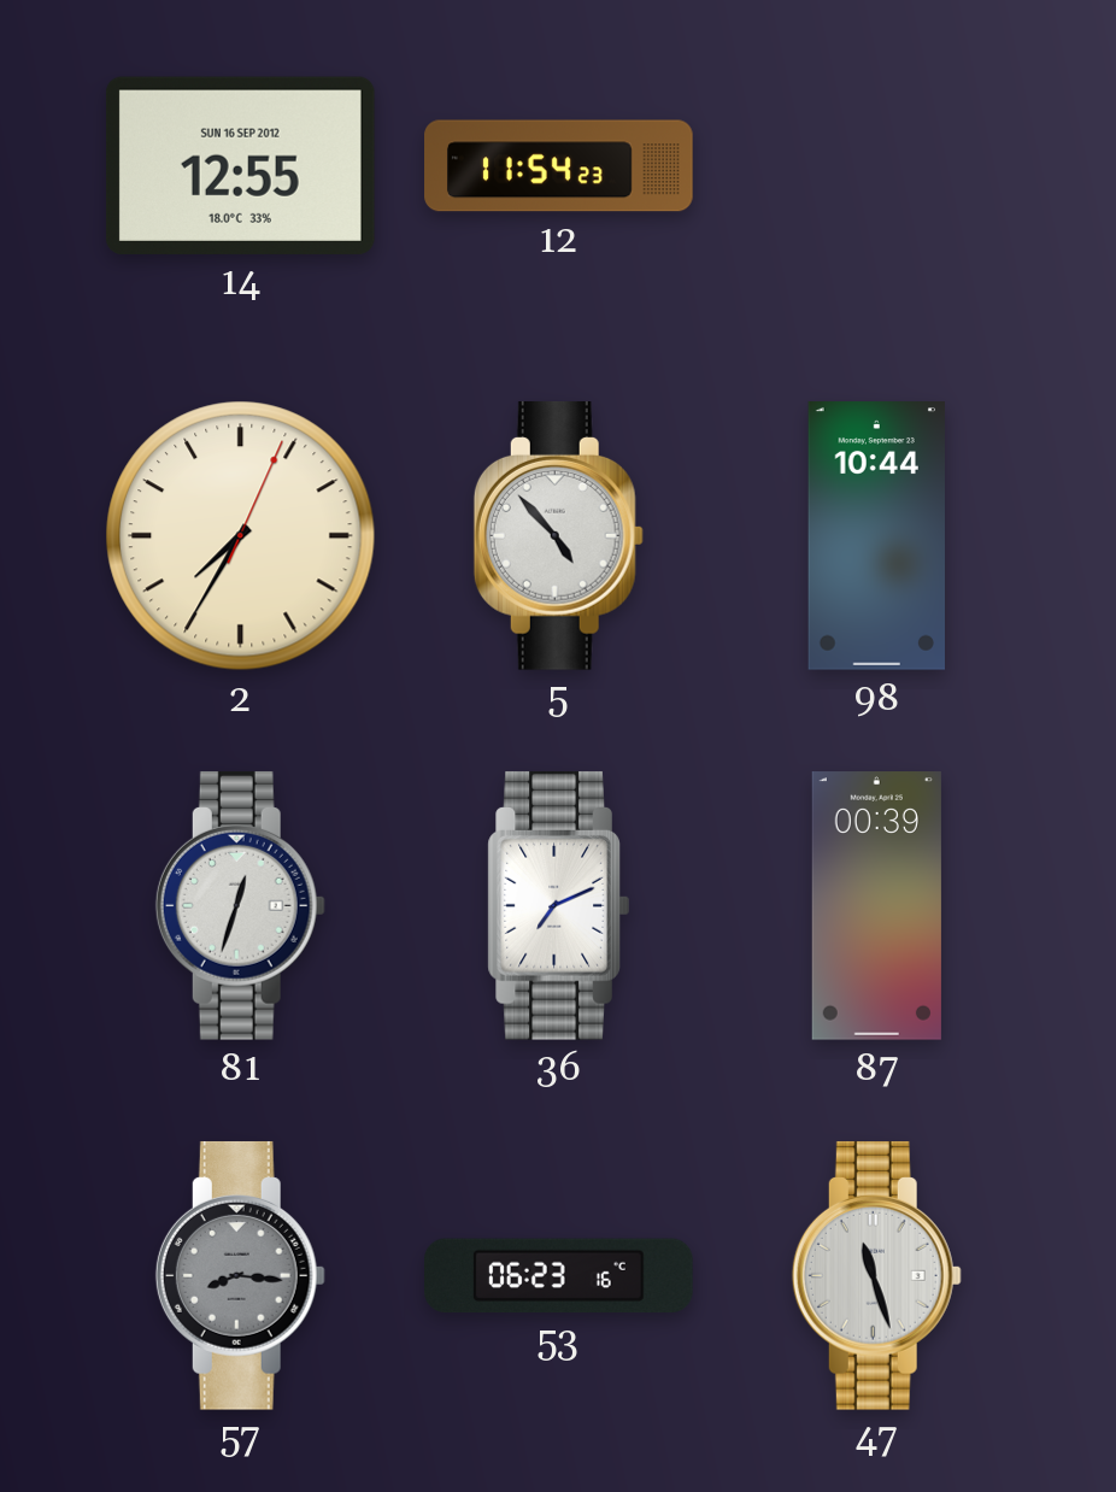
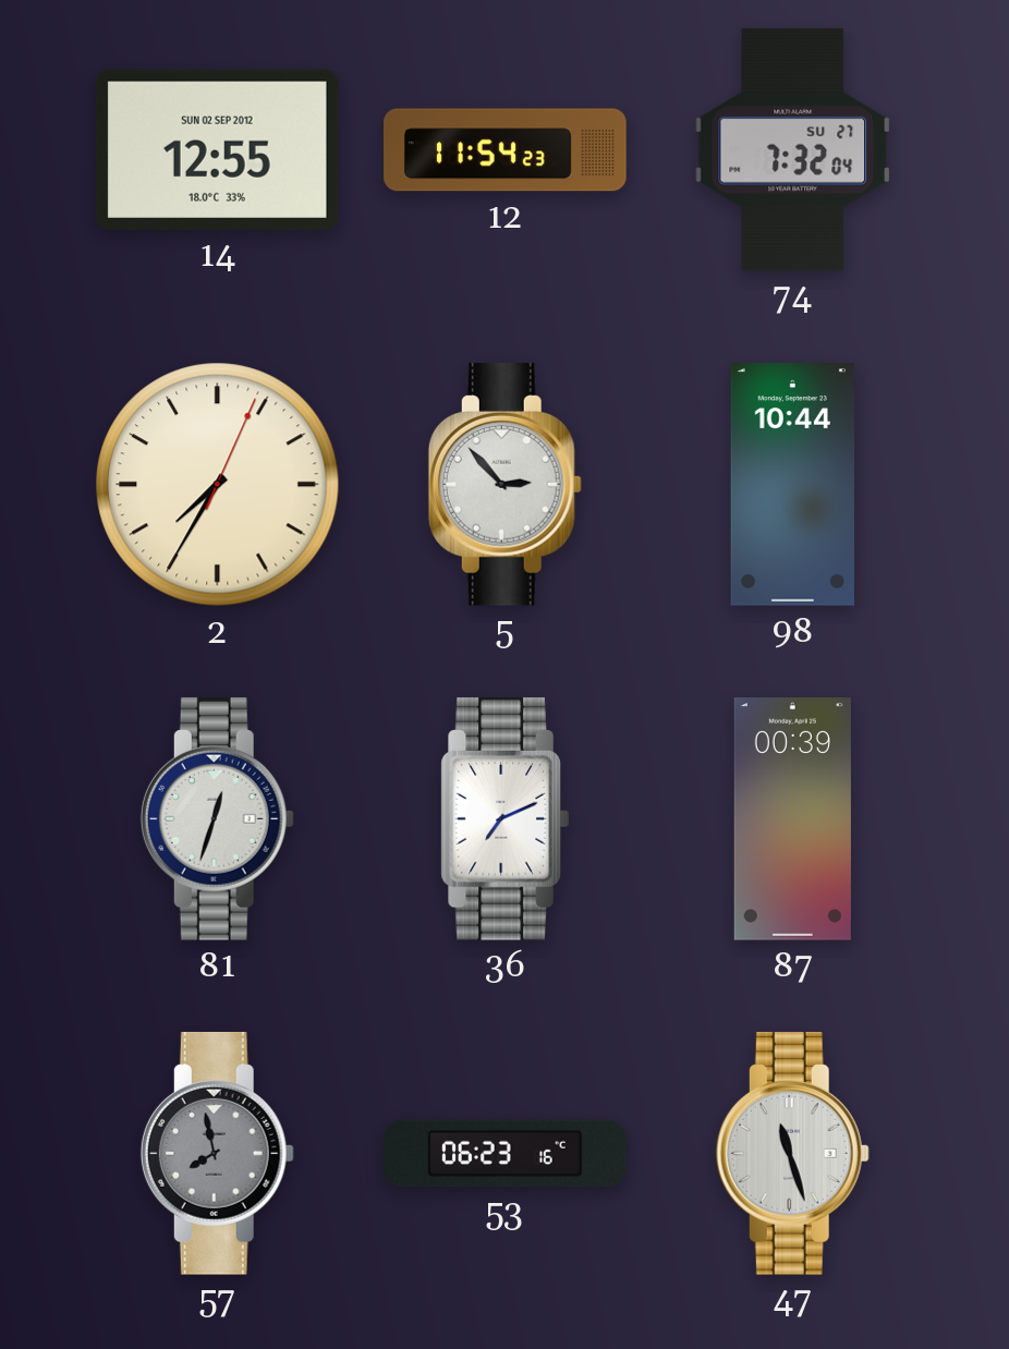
14 date: SUN 16 SEP 2012 -> SUN 02 SEP 2012
74: none -> 7:32
5: 4:53 -> 2:53
57: 8:16 -> 7:58
